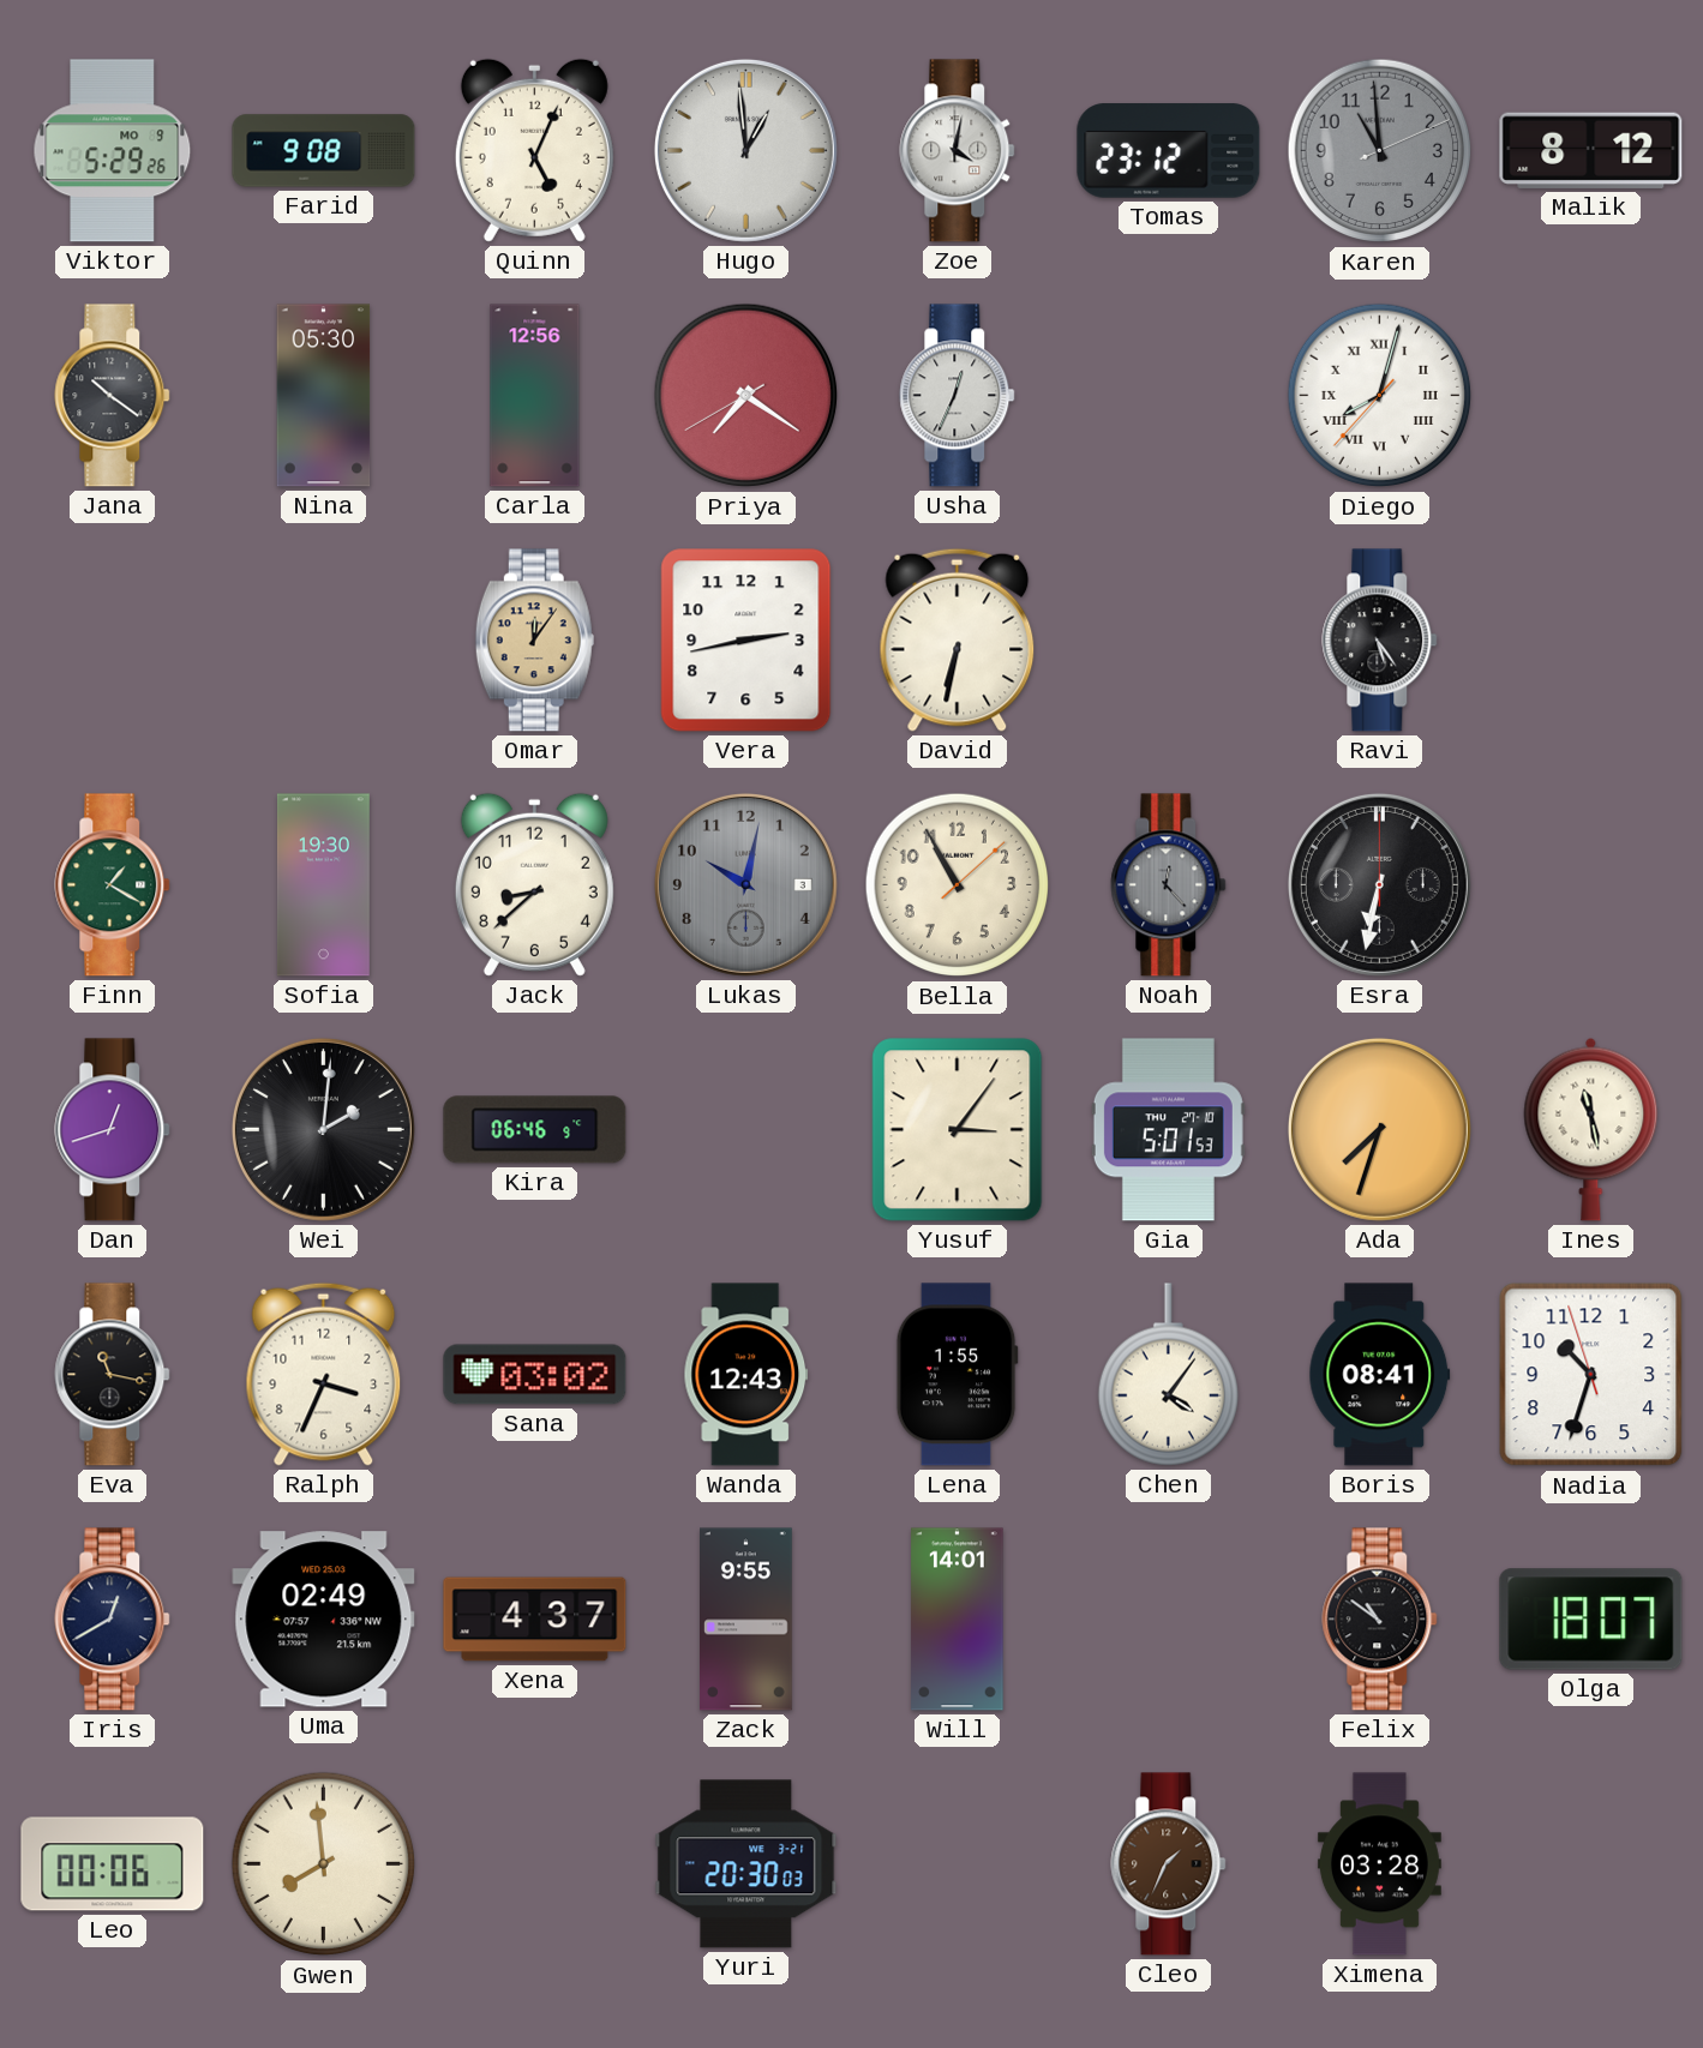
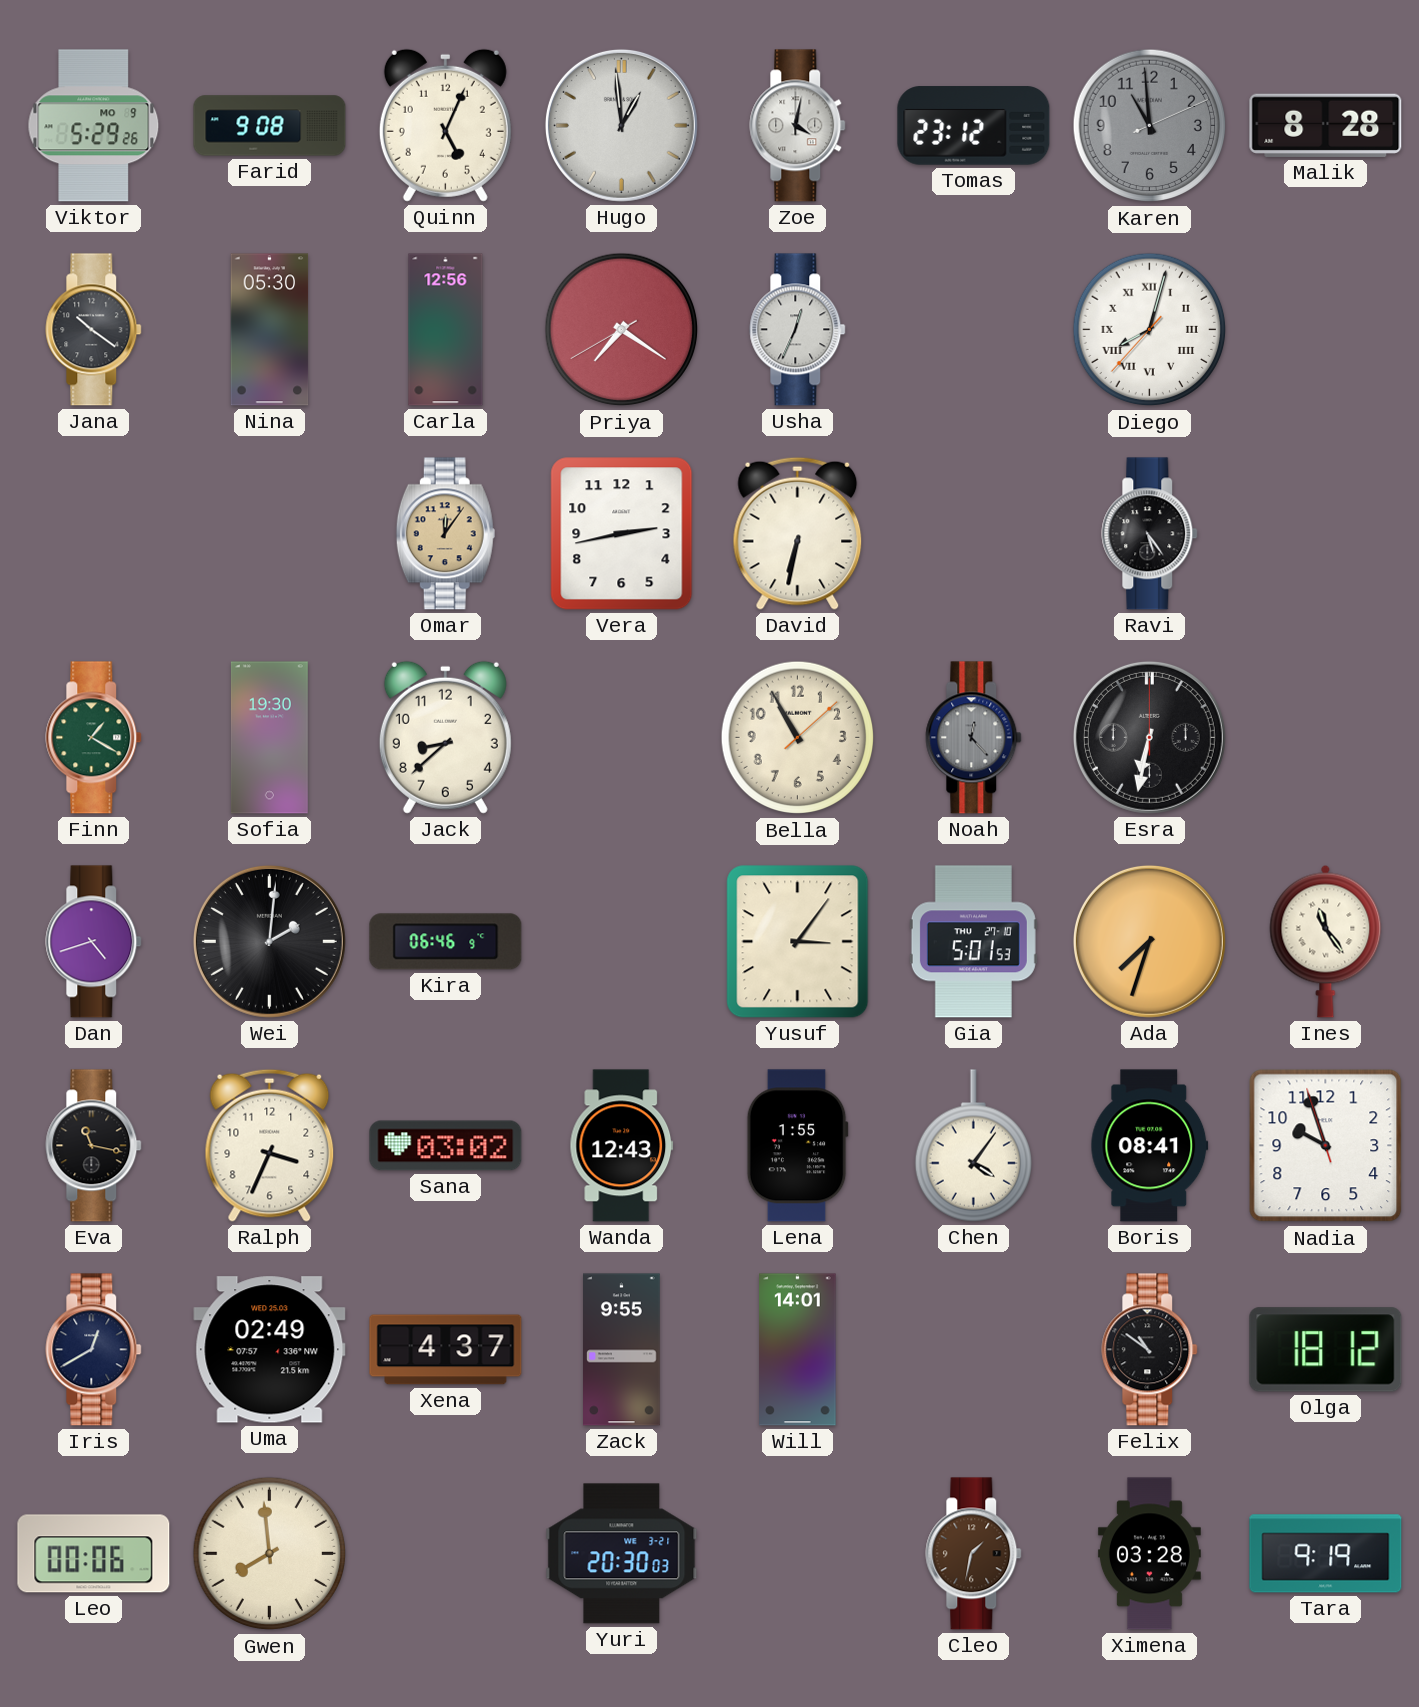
Malik: 8:12 -> 8:28
Lukas: 10:02 -> none
Dan: 12:42 -> 4:42
Ines: 11:28 -> 11:24
Nadia: 10:32 -> 9:56
Olga: 18:07 -> 18:12
Cleo: 1:34 -> 1:32
Tara: none -> 9:19
